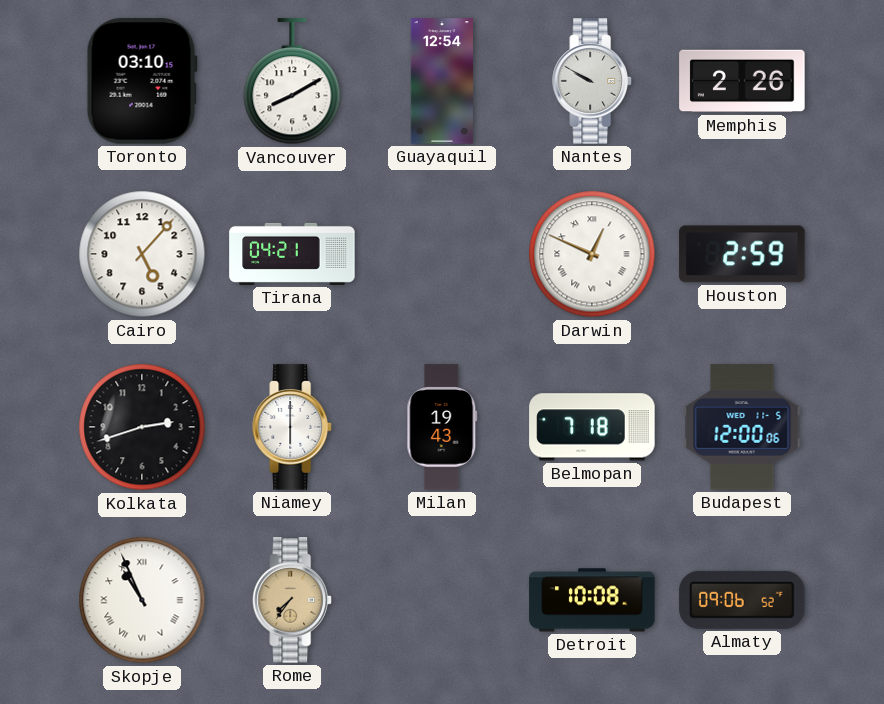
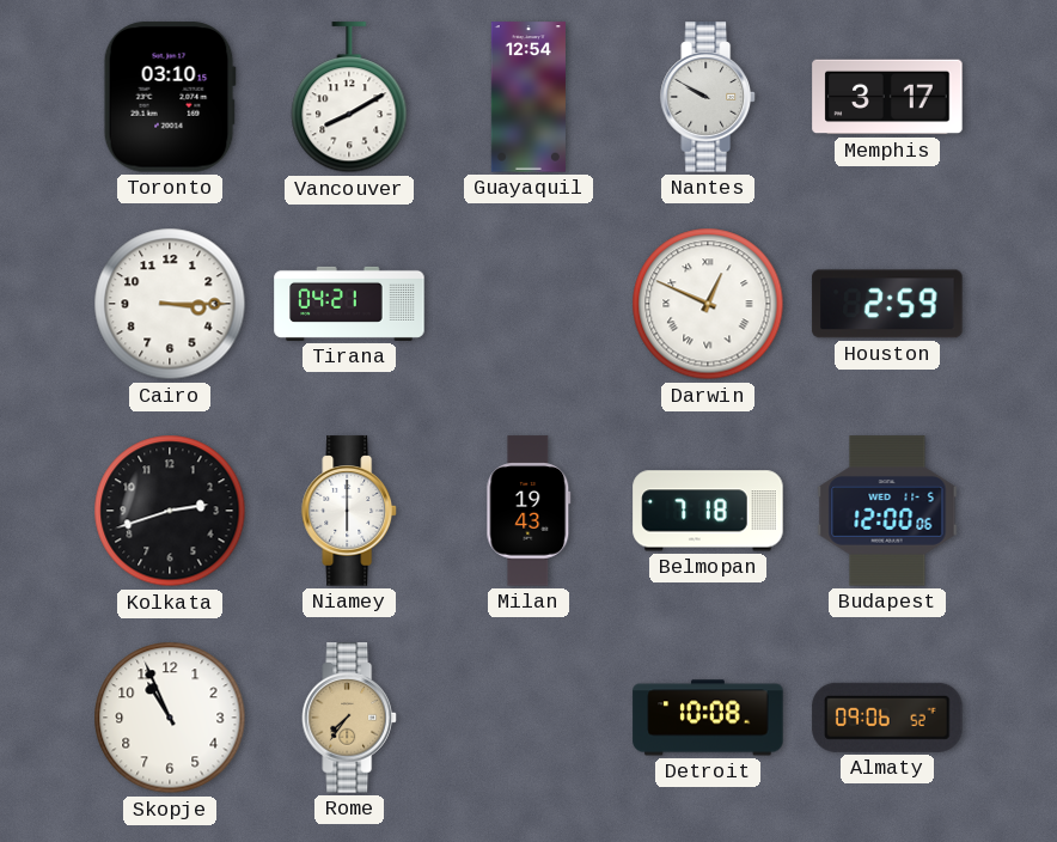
Memphis: 2:26 -> 3:17
Cairo: 5:07 -> 3:15
Skopje numerals: Roman -> Arabic
